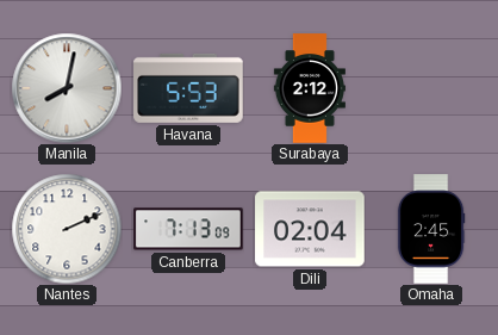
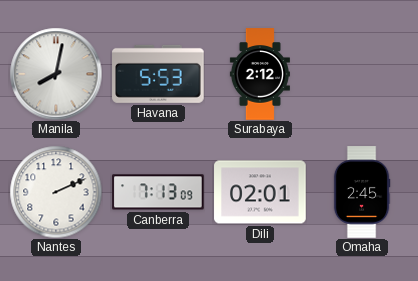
Dili: 02:04 -> 02:01
